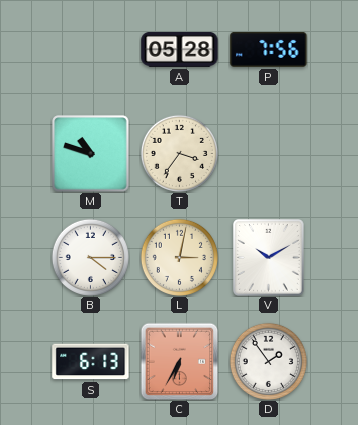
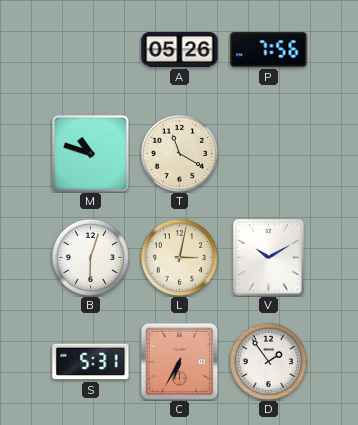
A: 05:28 -> 05:26
T: 3:36 -> 11:20
B: 4:15 -> 6:03
S: 6:13 -> 5:31
